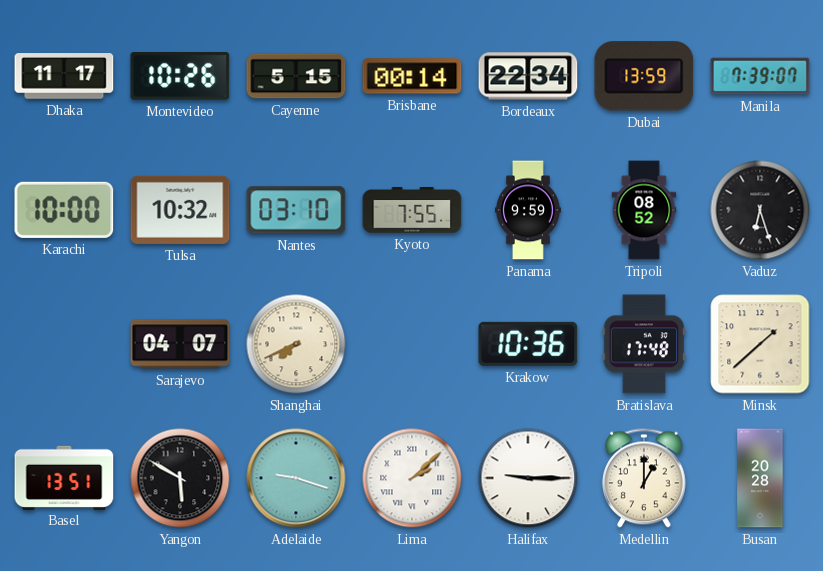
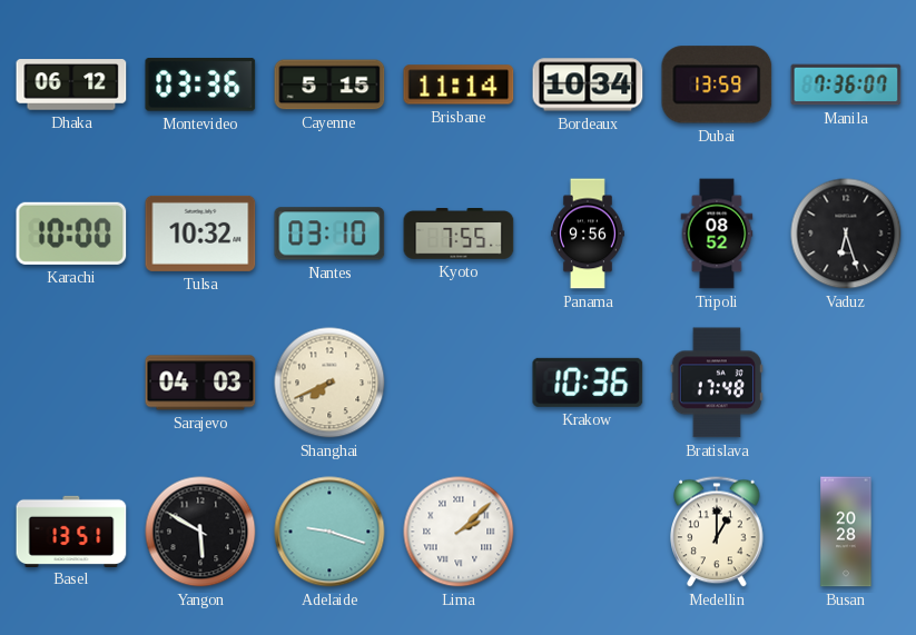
Dhaka: 11:17 -> 06:12
Montevideo: 10:26 -> 03:36
Brisbane: 00:14 -> 11:14
Bordeaux: 22:34 -> 10:34
Manila: 7:39 -> 7:36
Panama: 9:59 -> 9:56
Sarajevo: 04:07 -> 04:03
Minsk: 1:38 -> none
Halifax: 9:15 -> none
